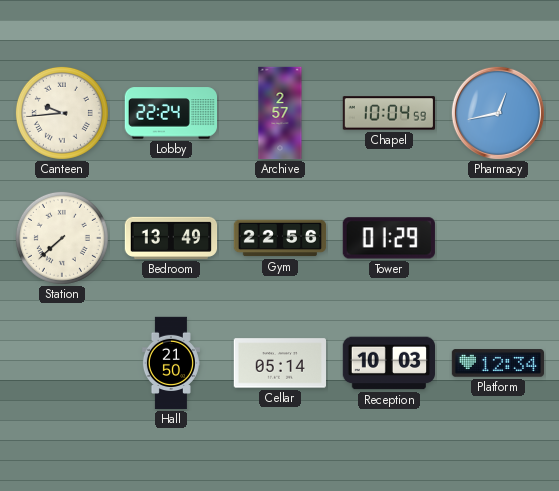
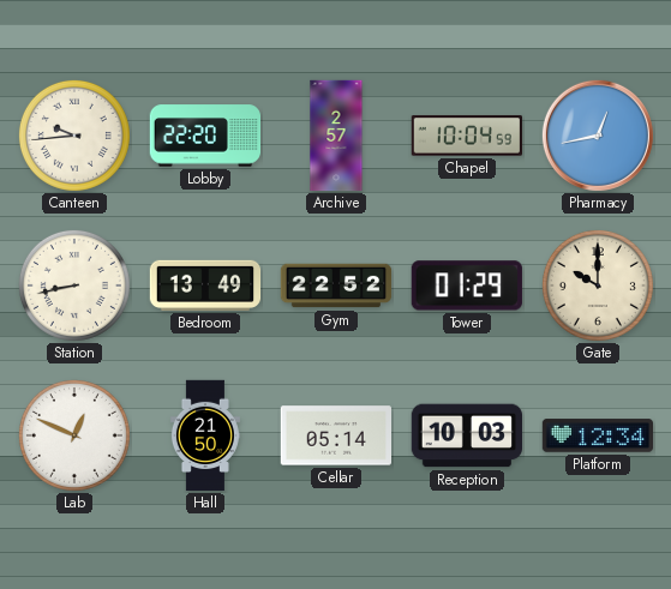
Lobby: 22:24 -> 22:20
Station: 7:38 -> 8:43
Gym: 22:56 -> 22:52
Gate: none -> 10:00
Lab: none -> 12:49
